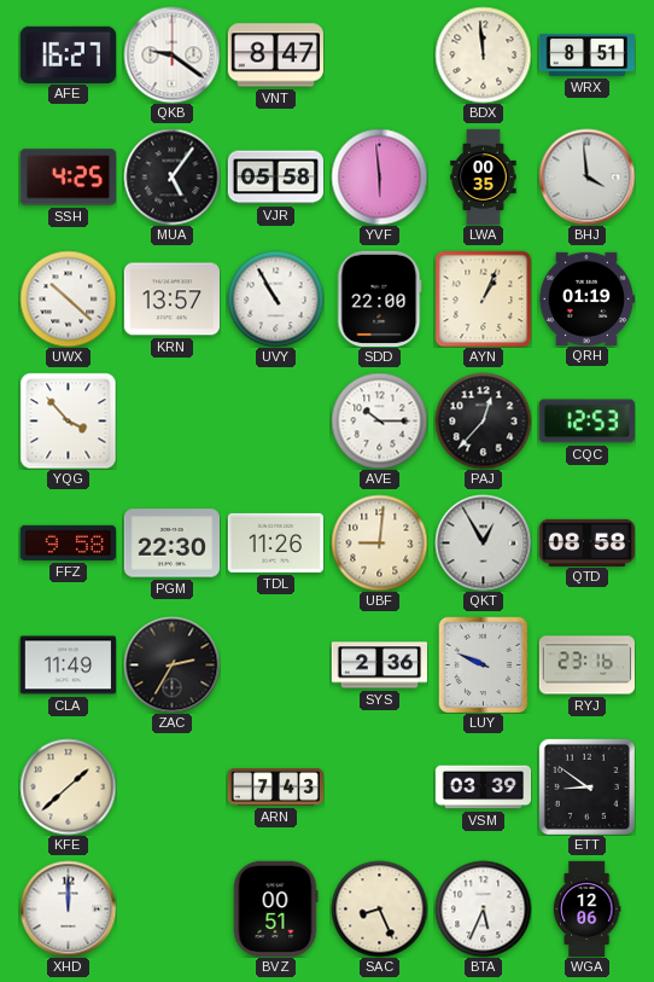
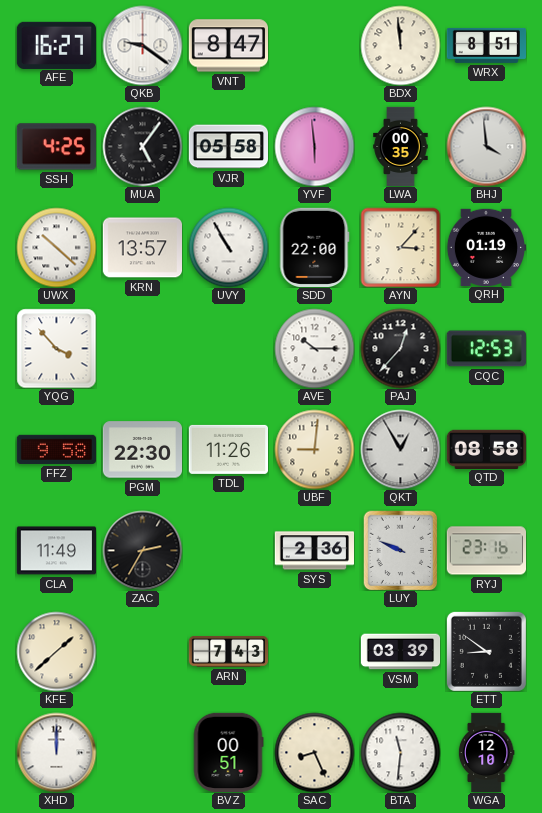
AYN: 1:04 -> 3:07
BTA: 5:34 -> 11:31
WGA: 12:06 -> 12:10
